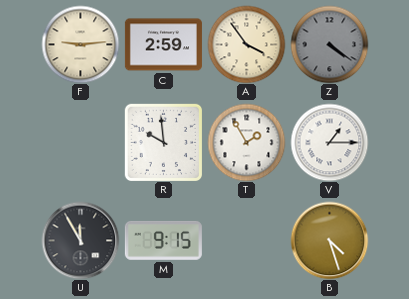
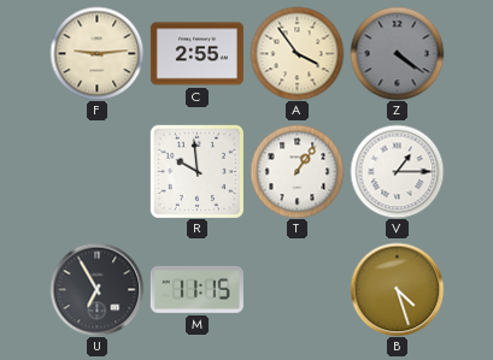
C: 2:59 -> 2:55
T: 1:55 -> 1:06
U: 11:55 -> 6:55
M: 9:15 -> 11:15
